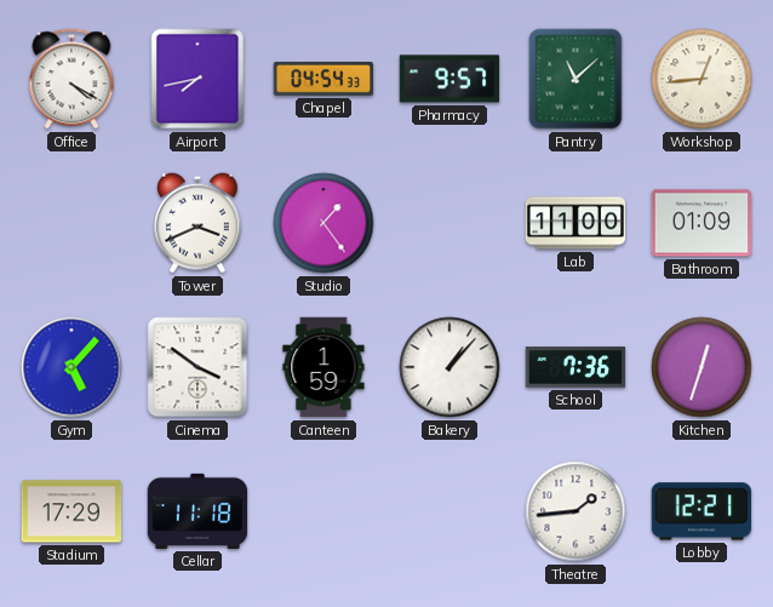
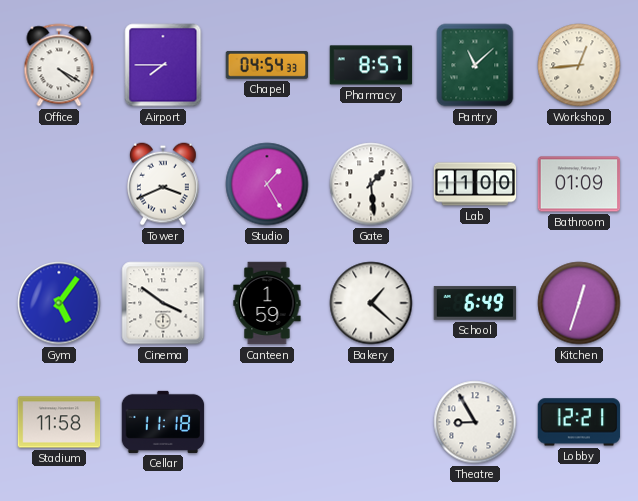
Airport: 7:43 -> 7:45
Pharmacy: 9:57 -> 8:57
Studio: 1:24 -> 1:25
Gate: none -> 1:29
Gym: 5:07 -> 5:06
Bakery: 1:07 -> 1:22
School: 7:36 -> 6:49
Stadium: 17:29 -> 11:58
Theatre: 1:44 -> 8:55
